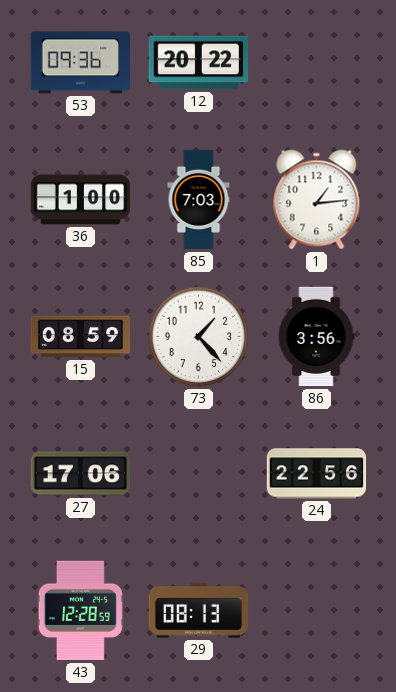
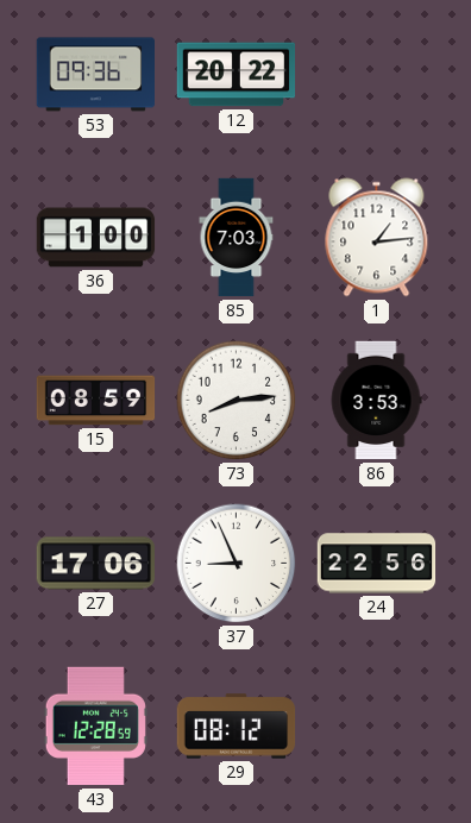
73: 1:23 -> 8:14
86: 3:56 -> 3:53
37: none -> 8:56
29: 08:13 -> 08:12
